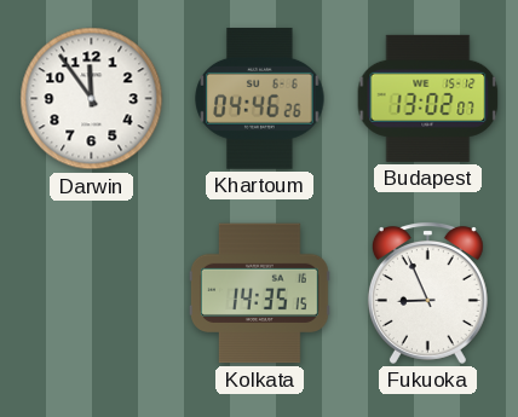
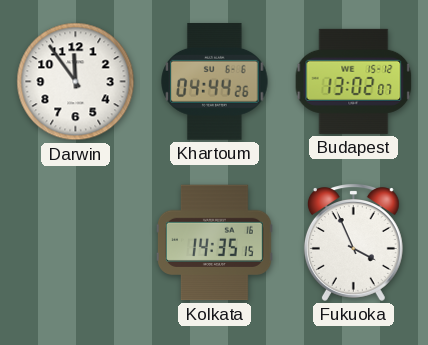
Khartoum: 04:46 -> 04:44
Fukuoka: 8:56 -> 3:56
